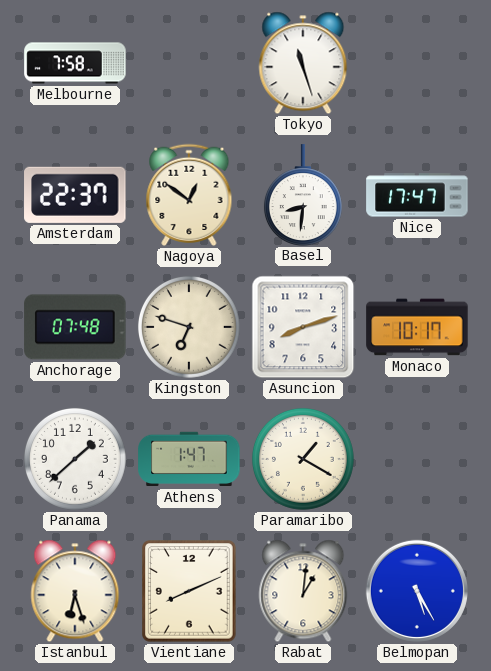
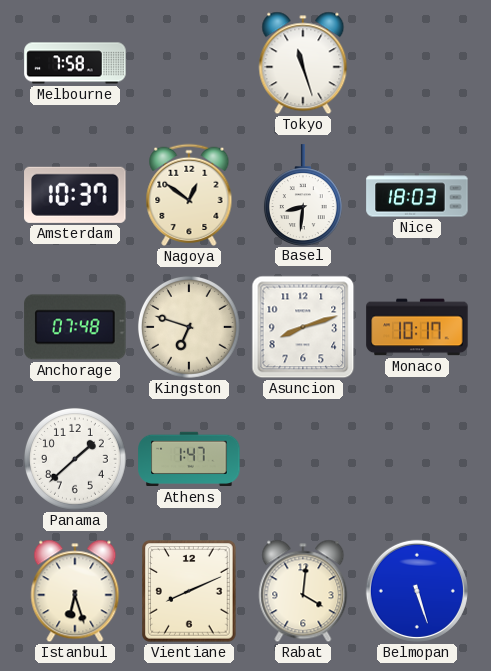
Amsterdam: 22:37 -> 10:37
Nice: 17:47 -> 18:03
Paramaribo: 1:20 -> none
Rabat: 1:01 -> 4:01
Belmopan: 5:25 -> 5:27
